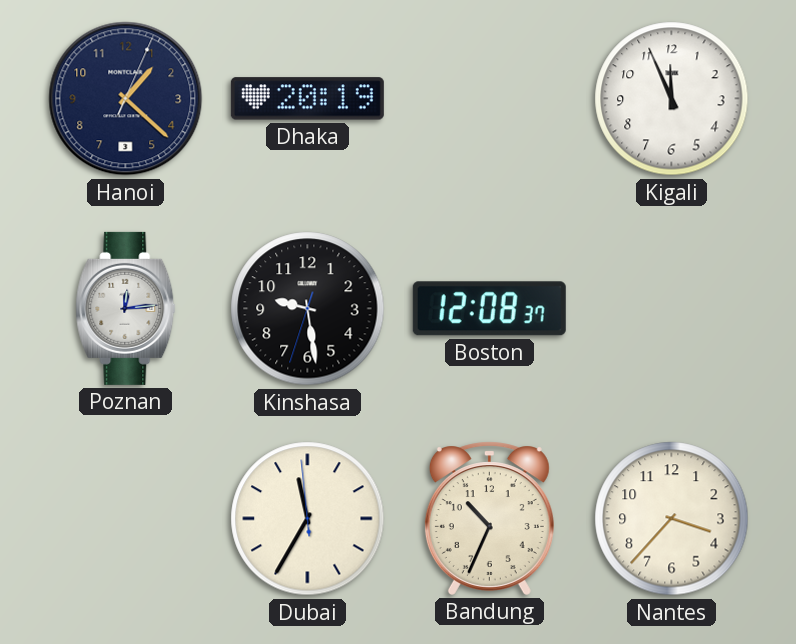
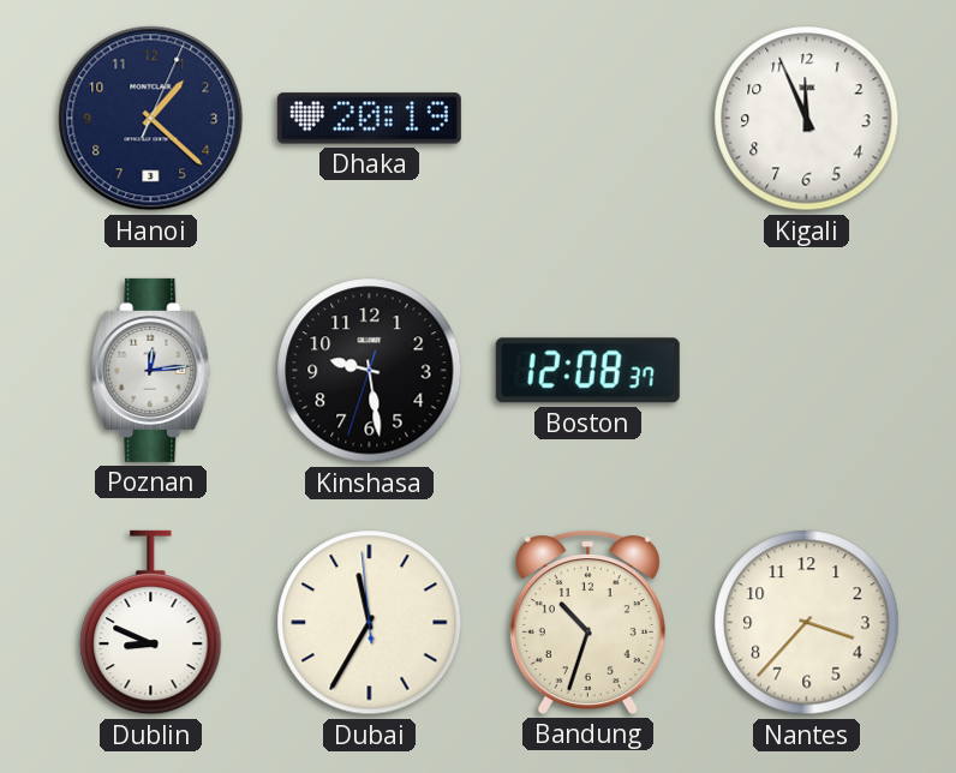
Dublin: none -> 8:49
Bandung: 10:34 -> 10:33
